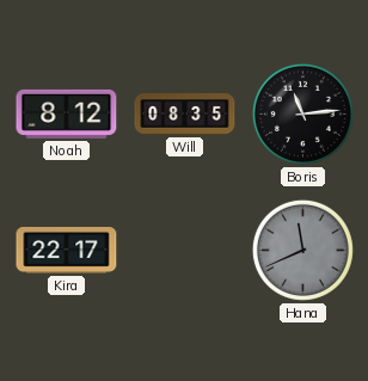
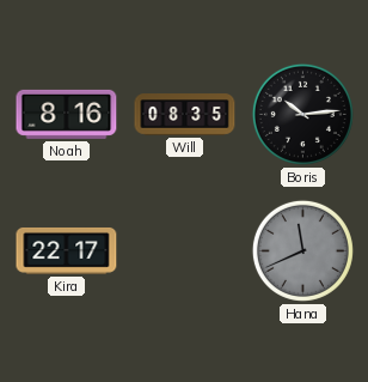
Noah: 8:12 -> 8:16
Boris: 11:14 -> 10:14
